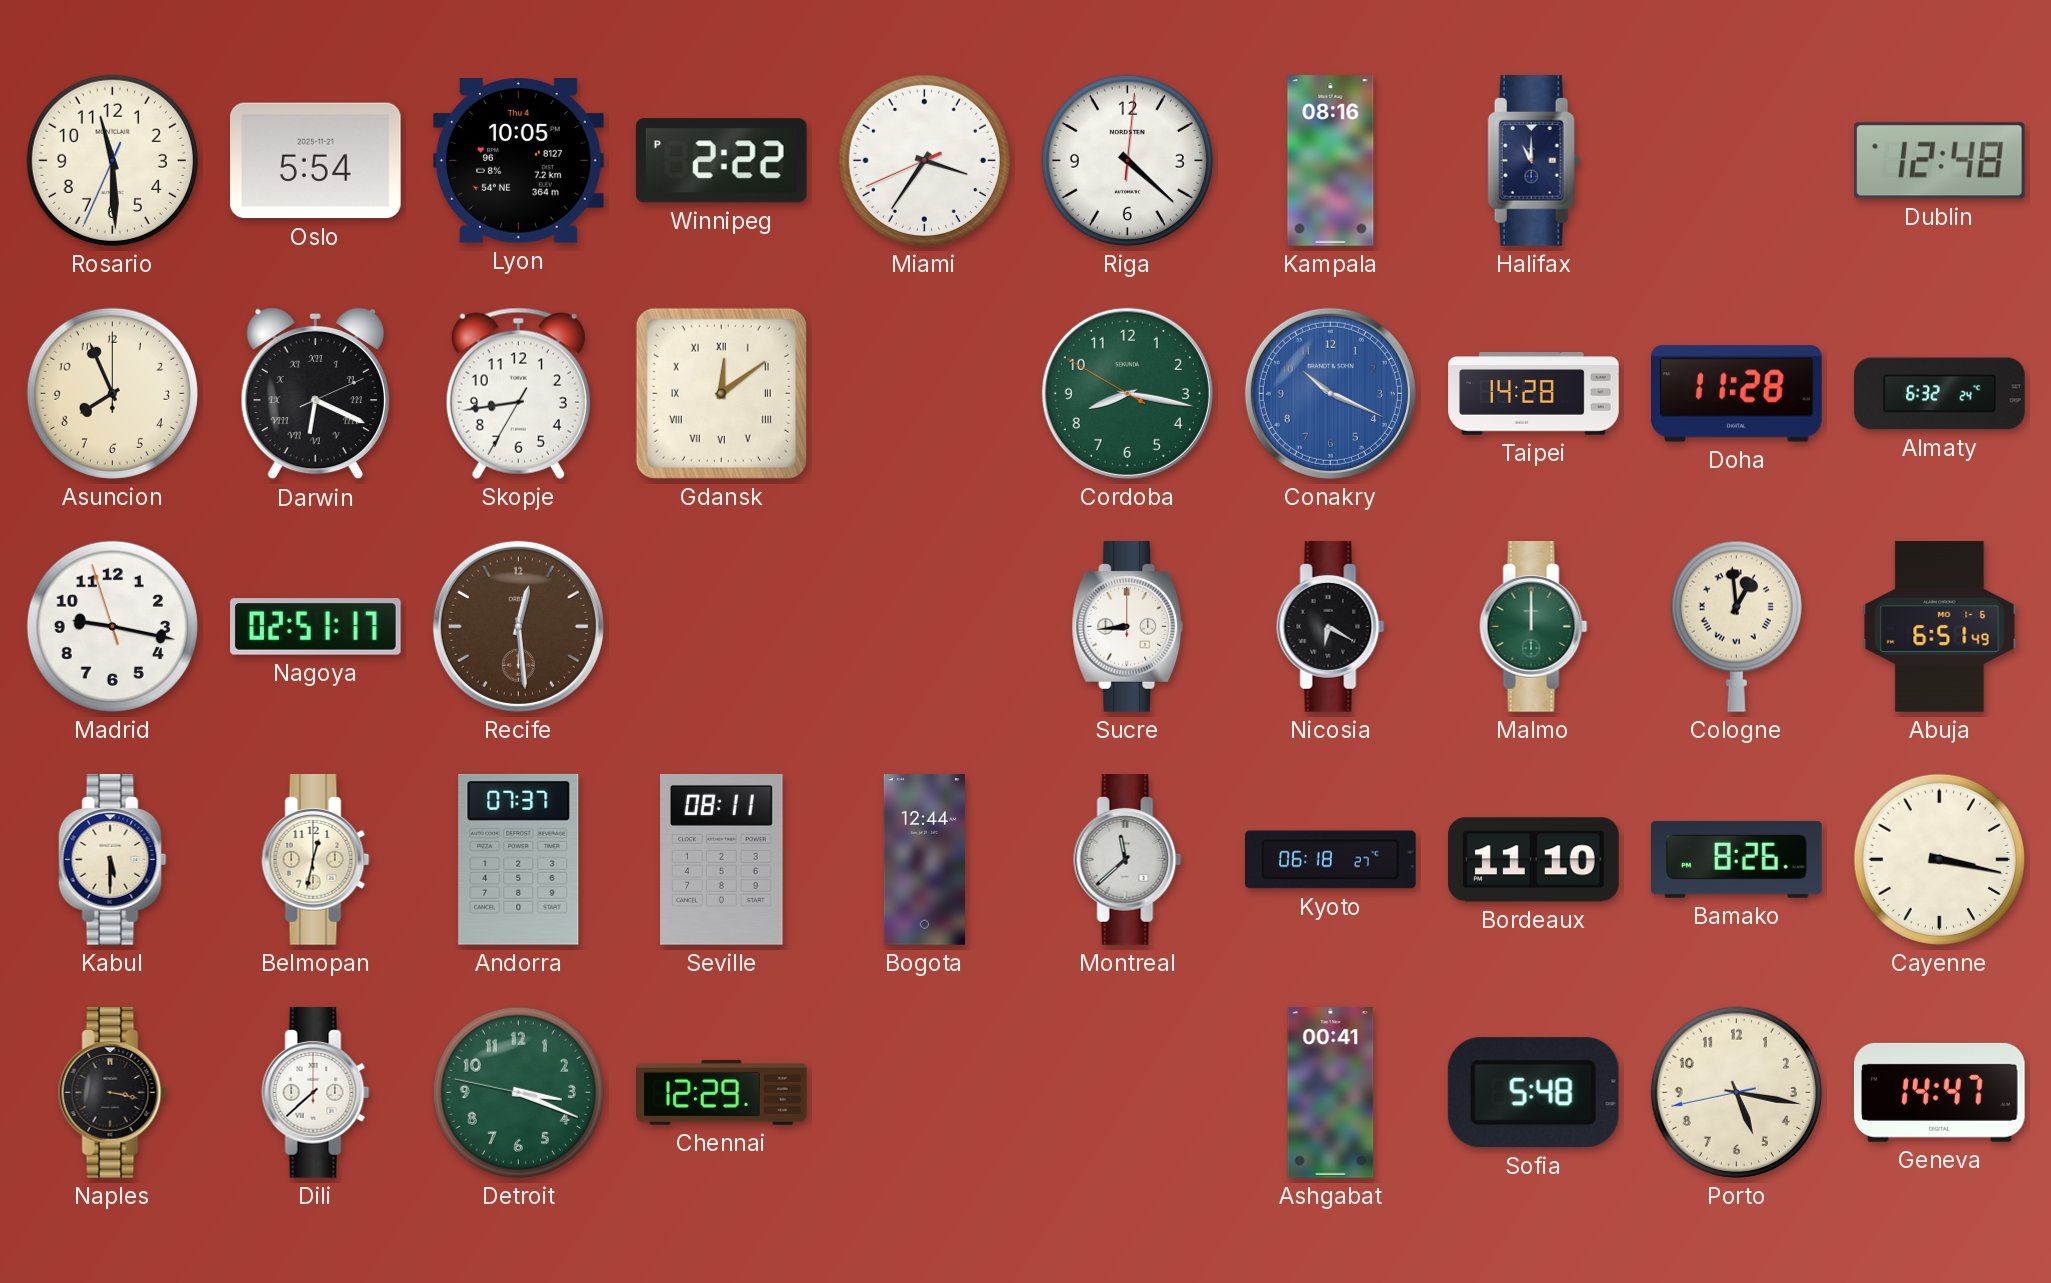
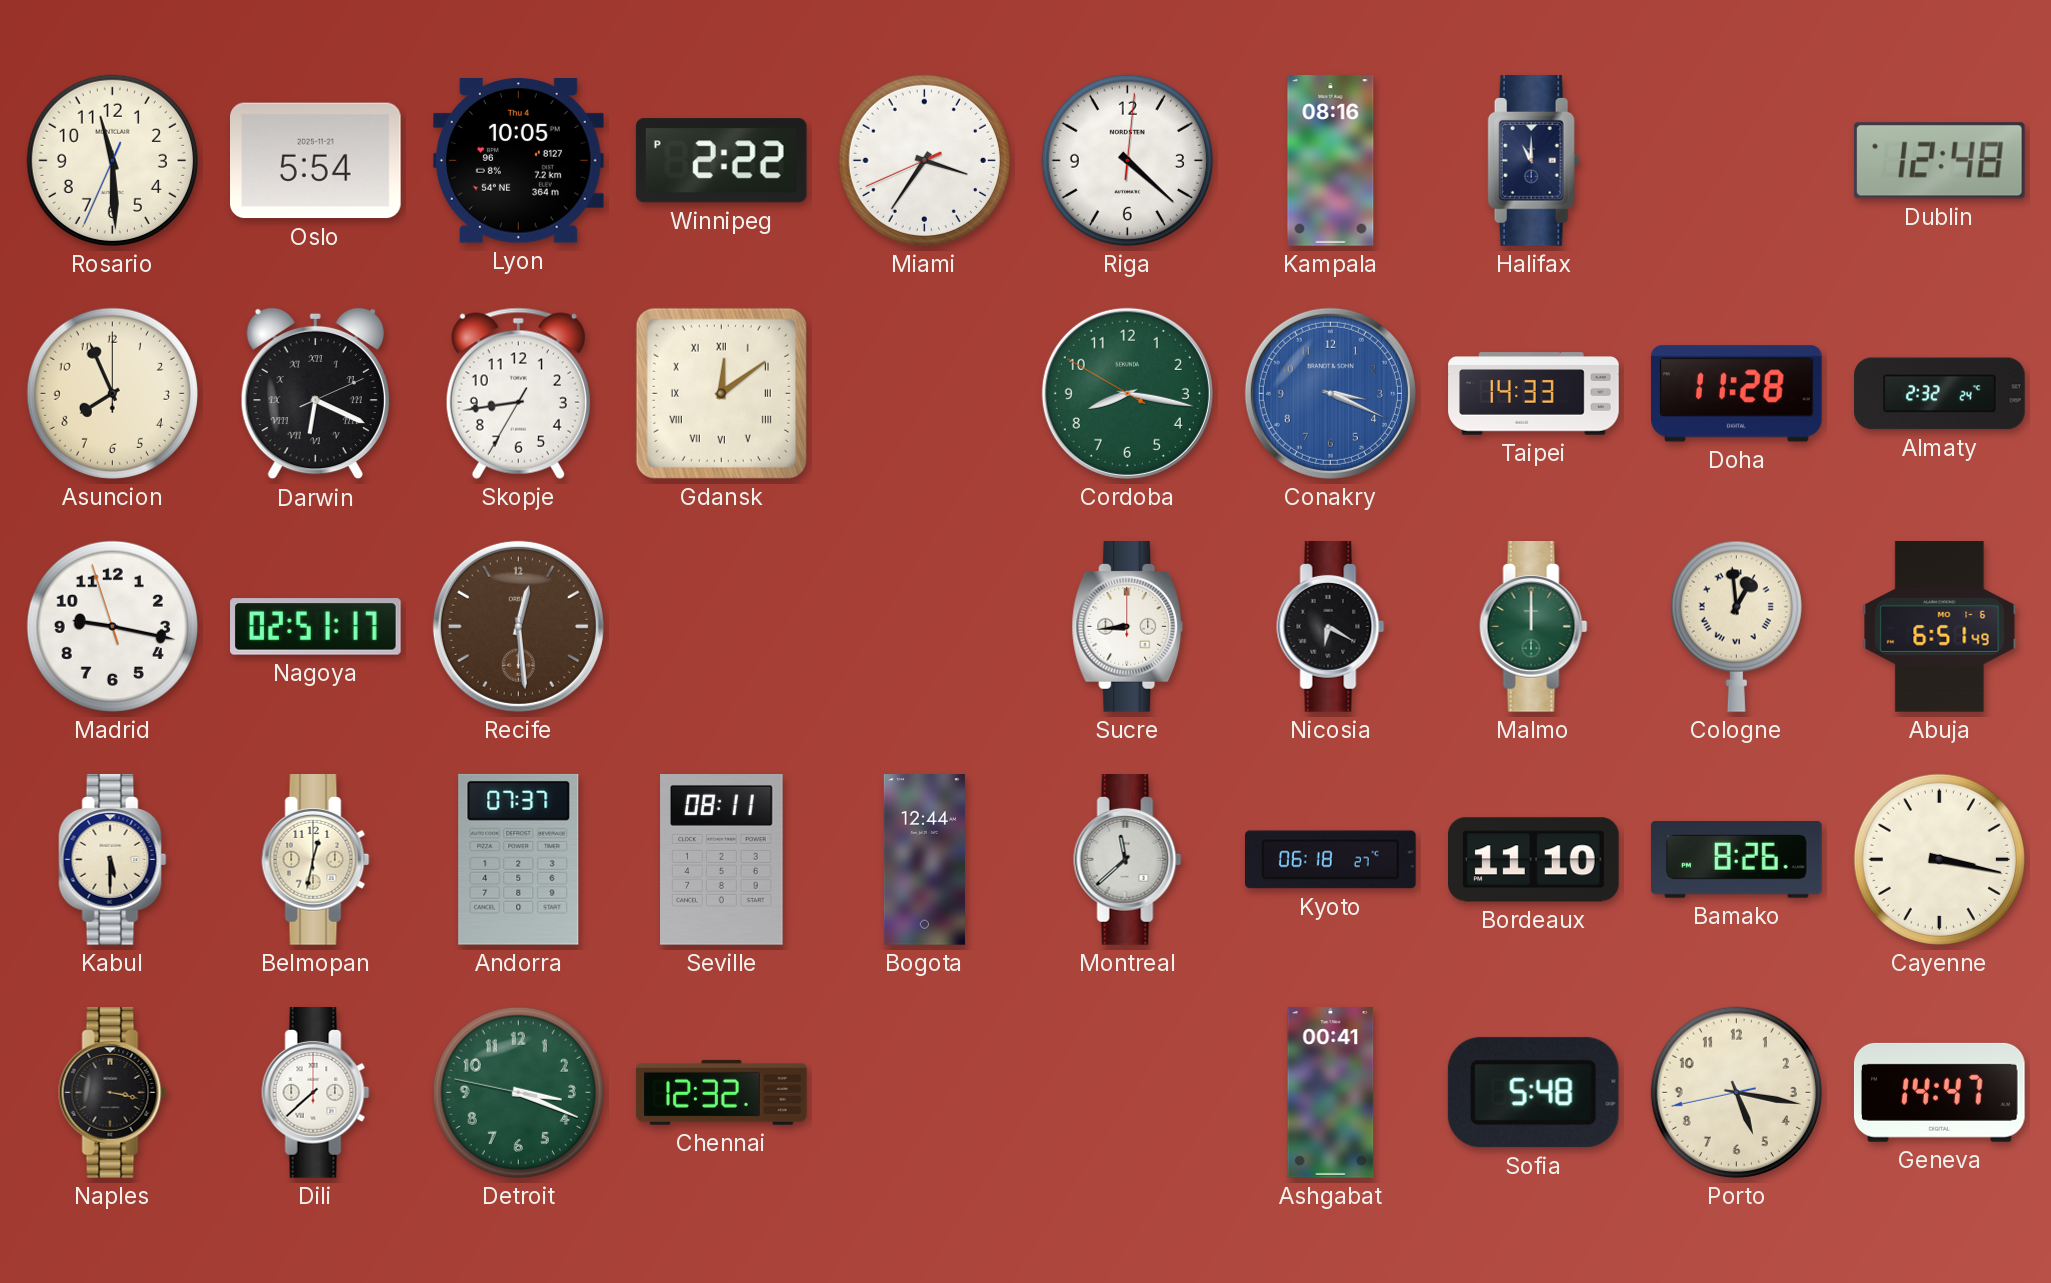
Conakry: 10:19 -> 3:19
Taipei: 14:28 -> 14:33
Almaty: 6:32 -> 2:32
Chennai: 12:29 -> 12:32
